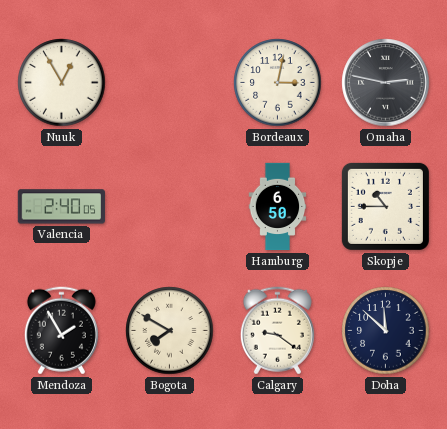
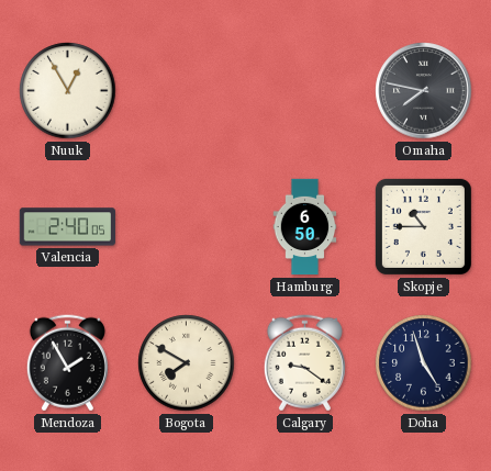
Bordeaux: 3:02 -> none
Omaha: 2:47 -> 7:47
Doha: 11:52 -> 4:57
